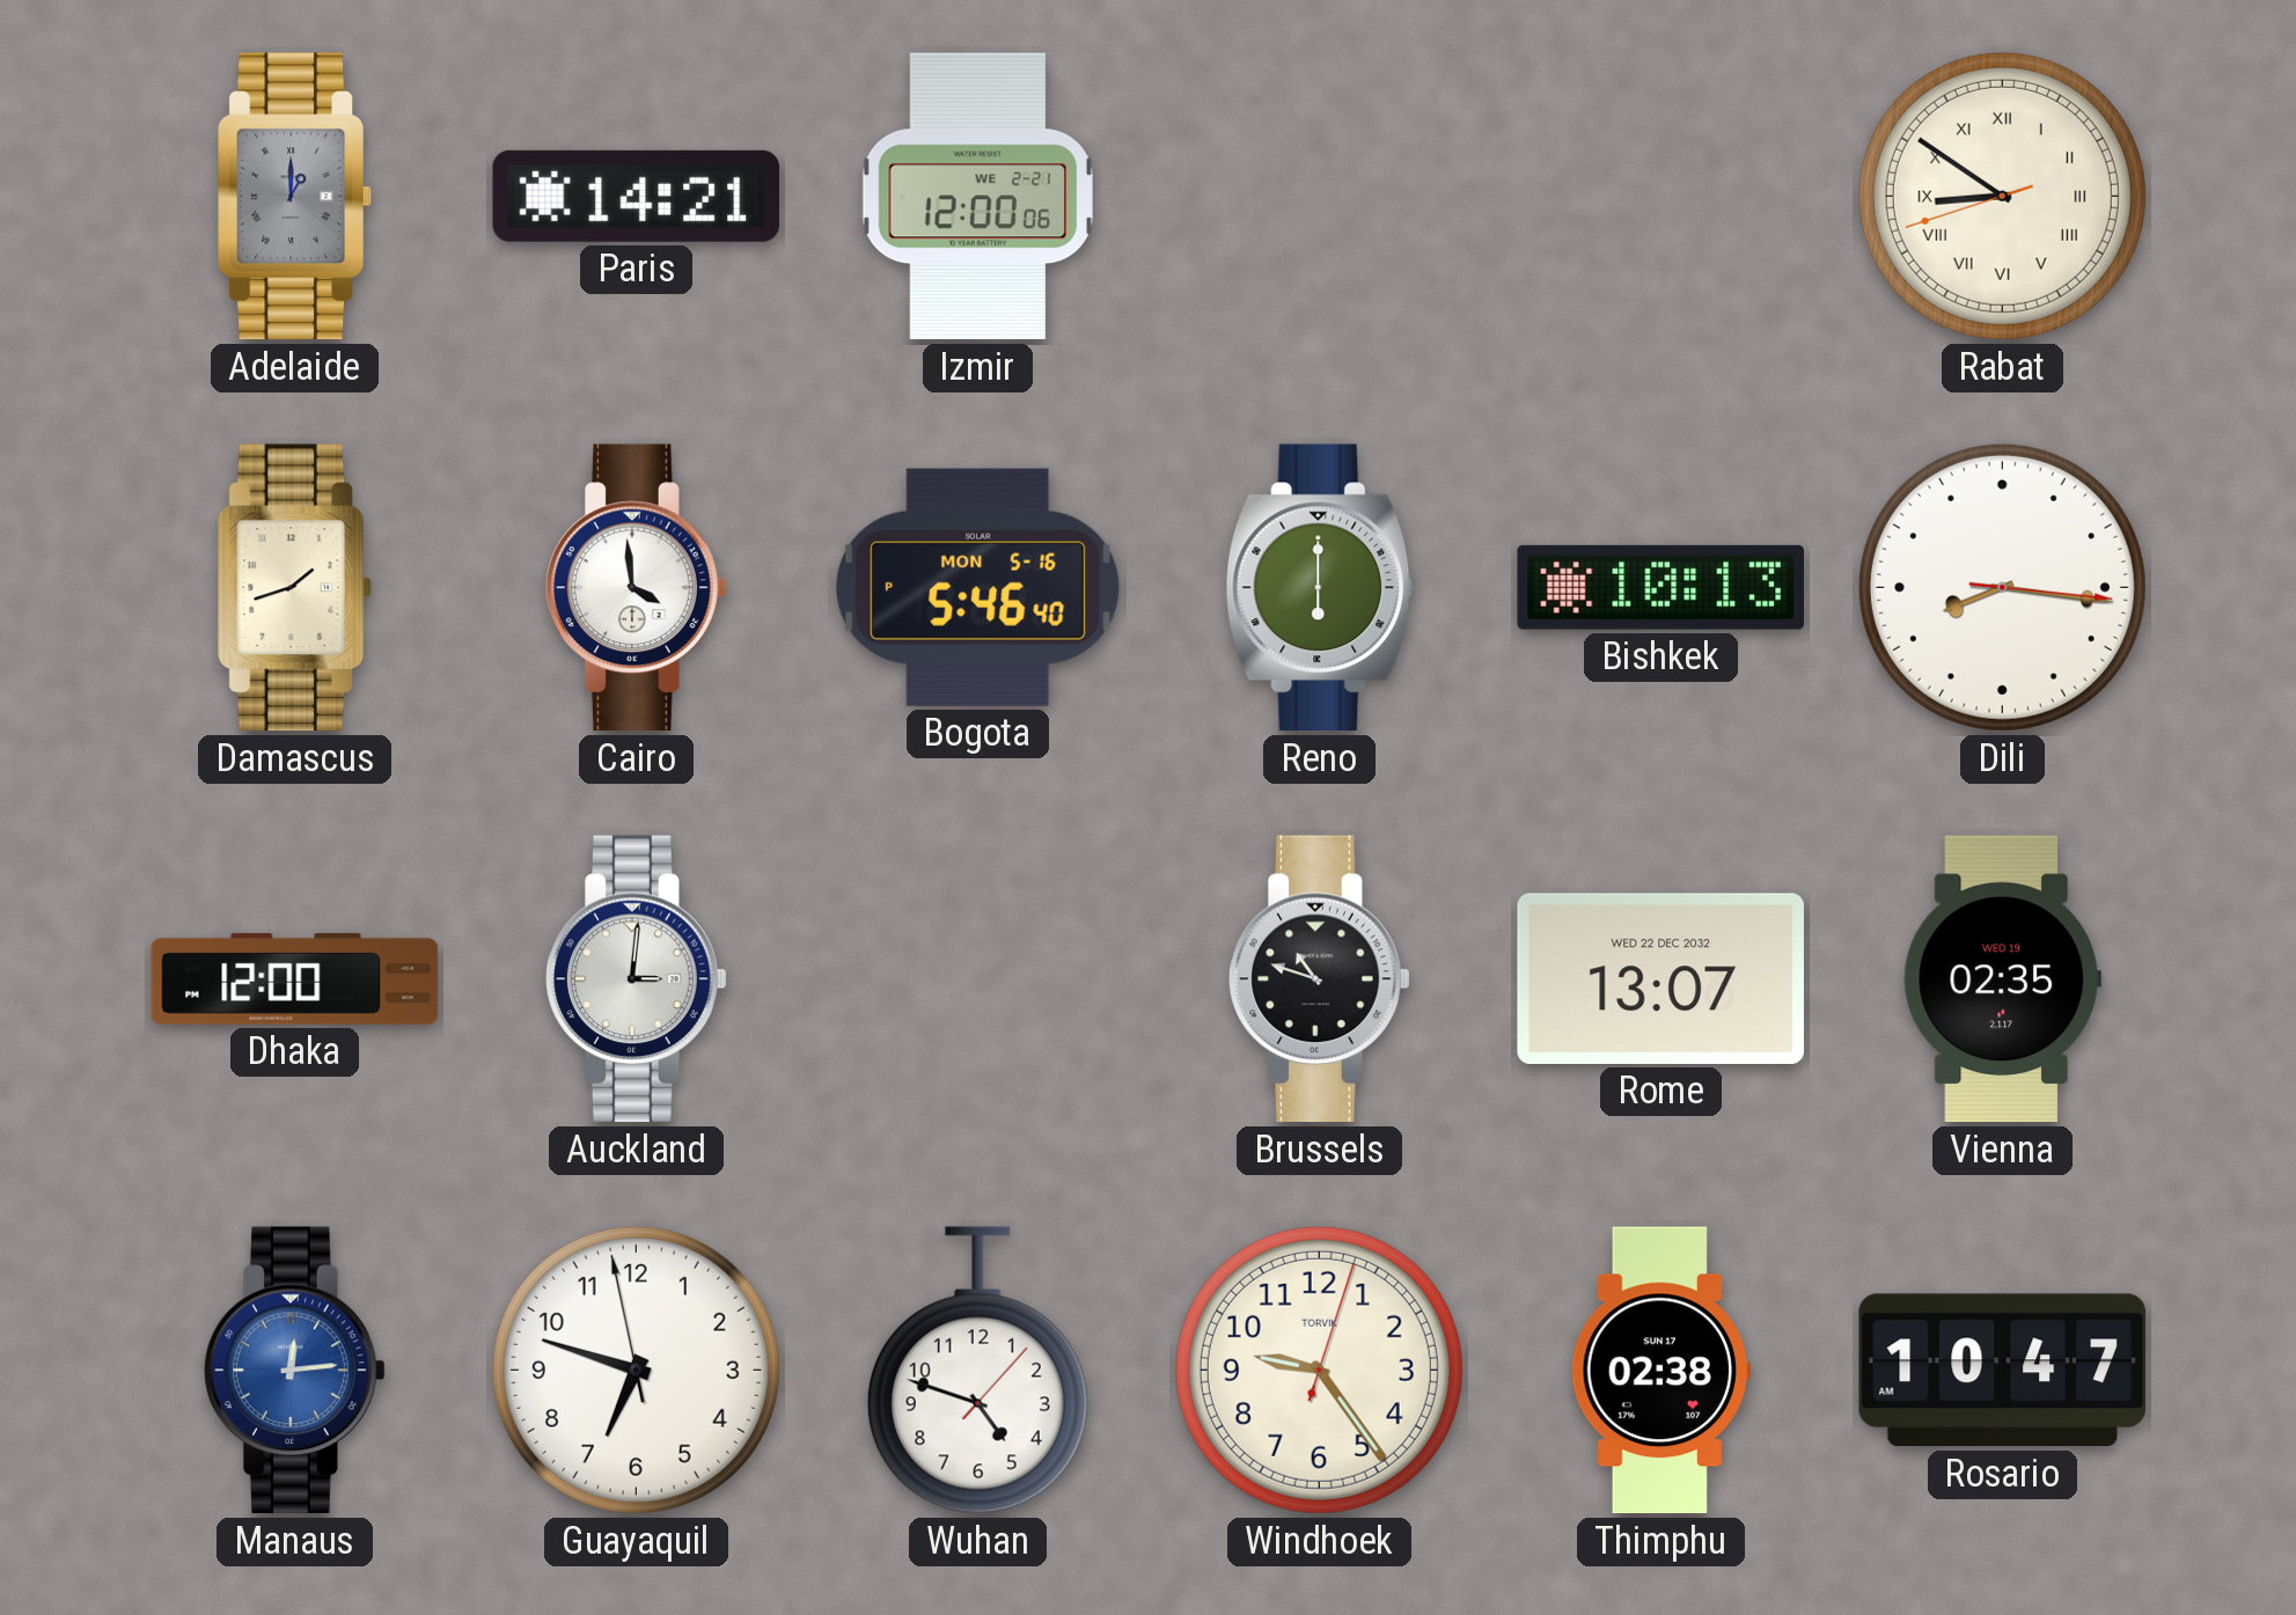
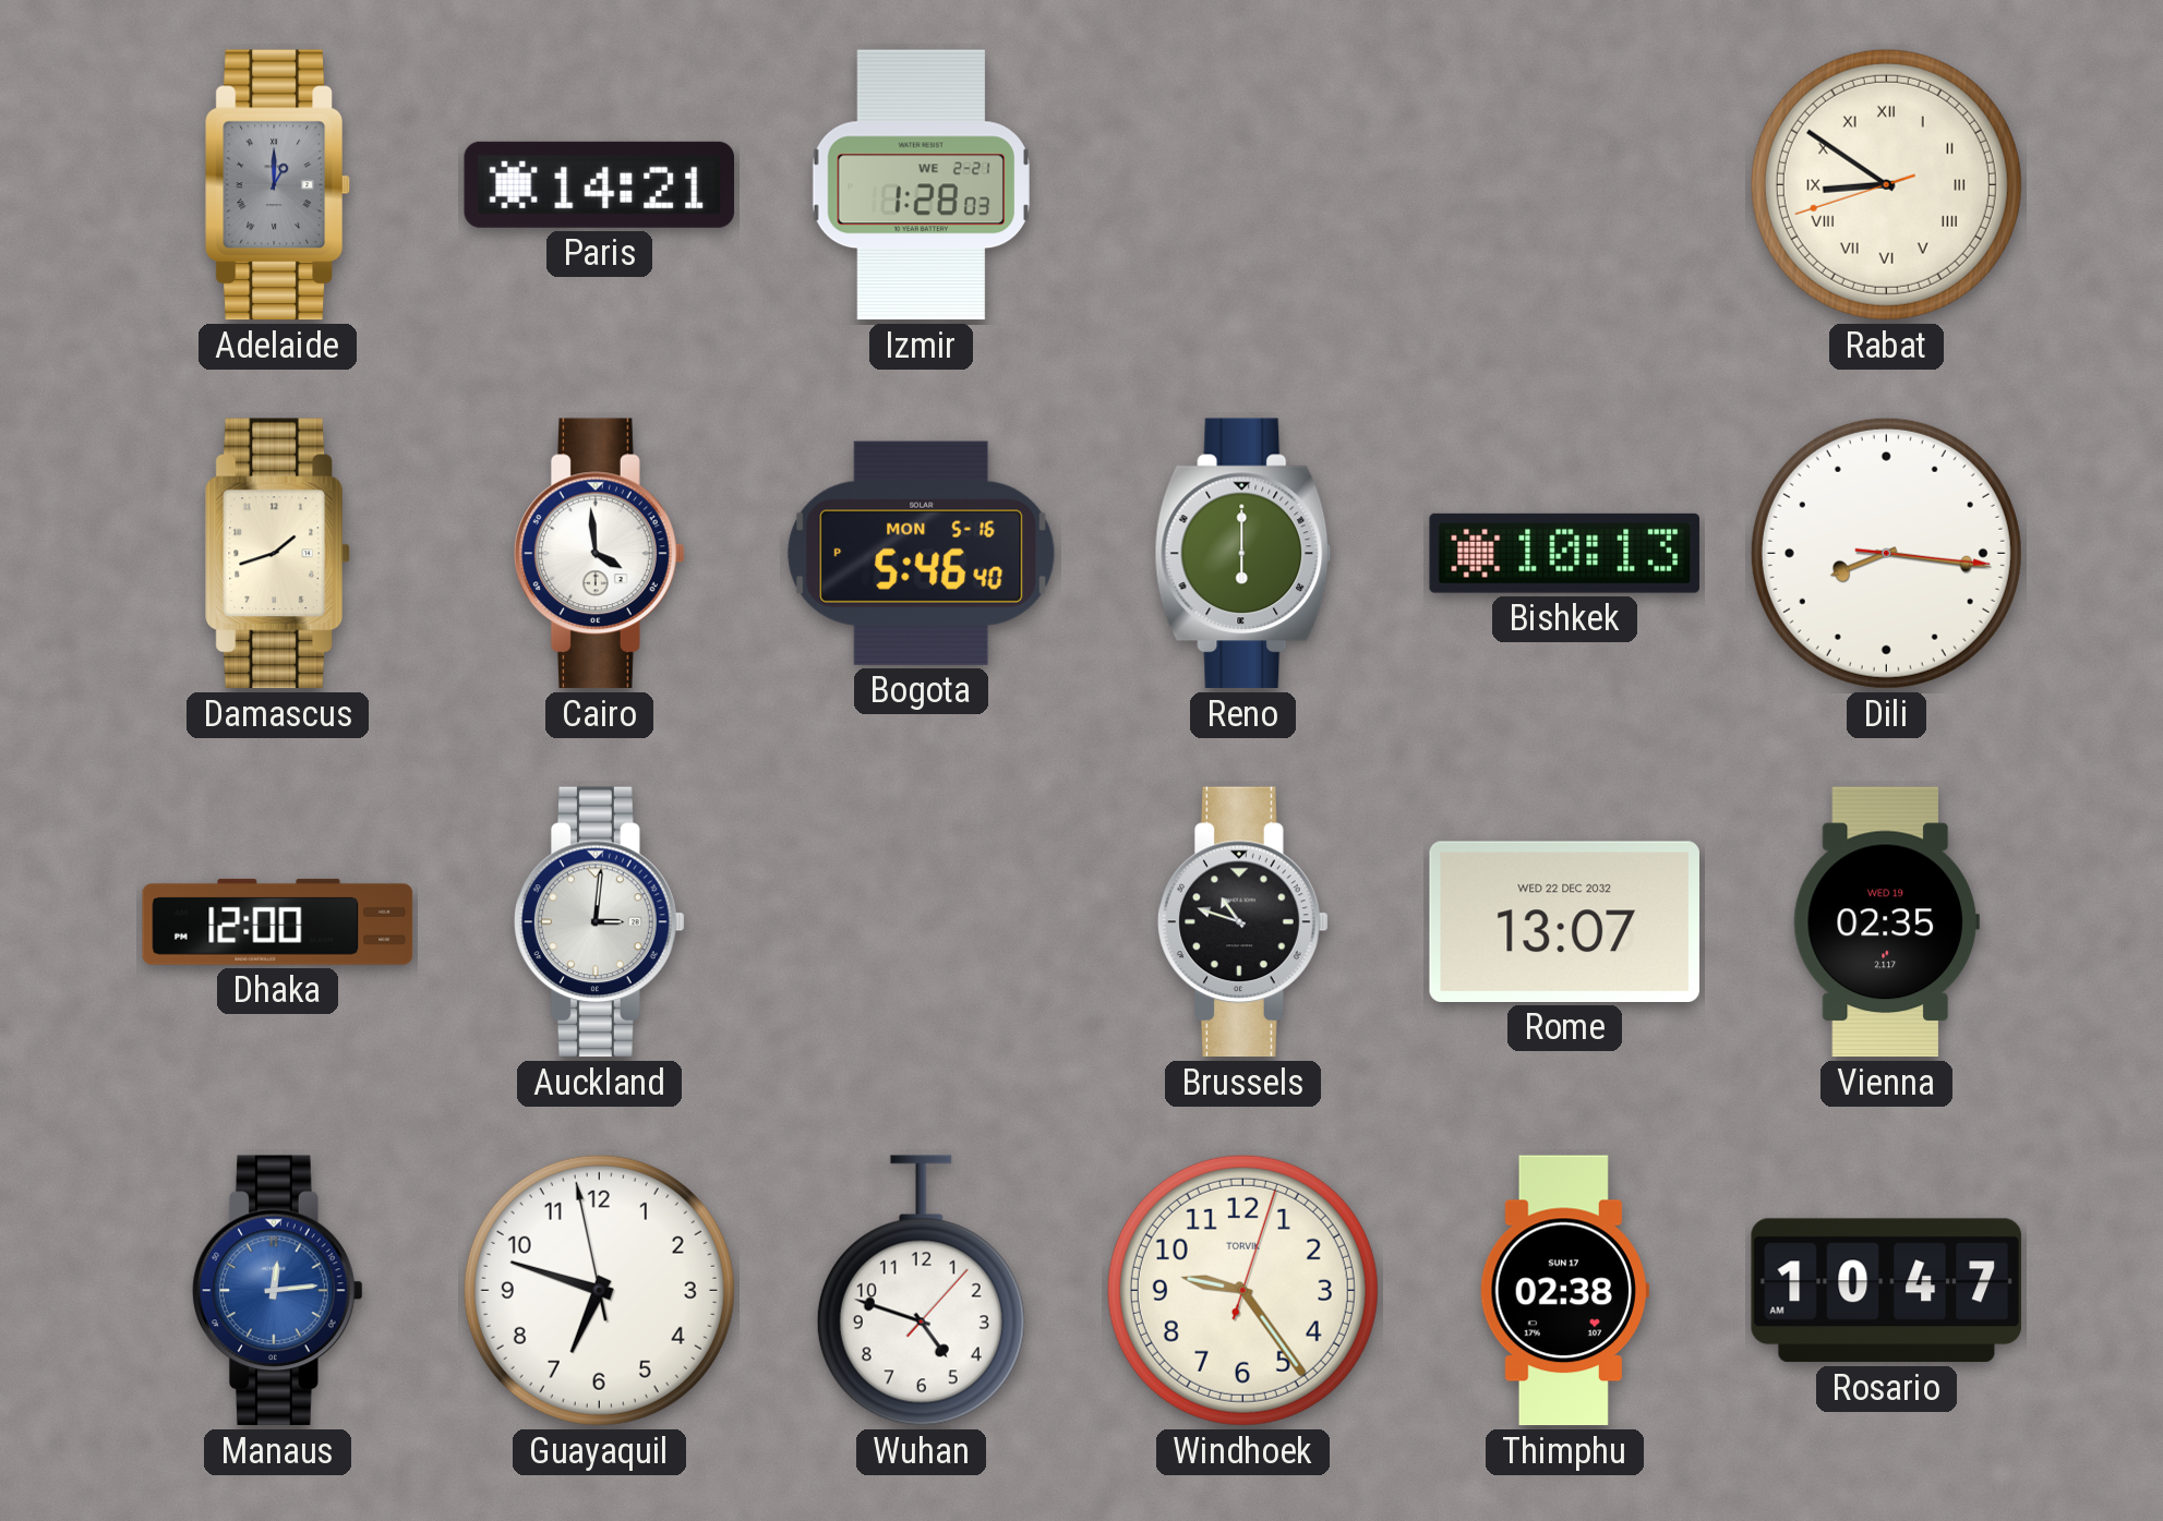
Izmir: 12:00 -> 1:28
